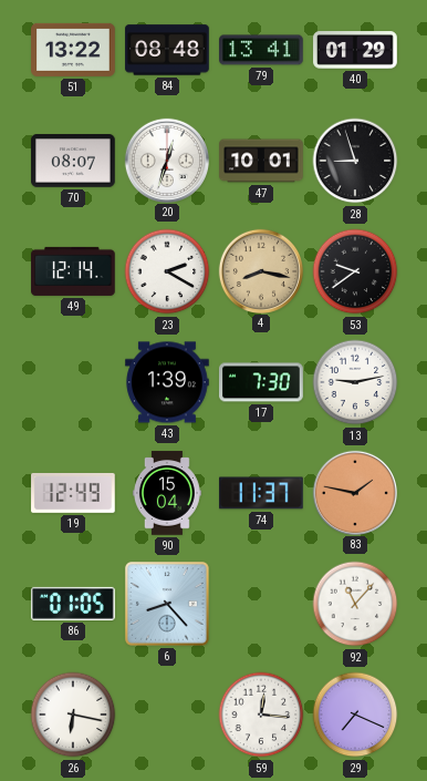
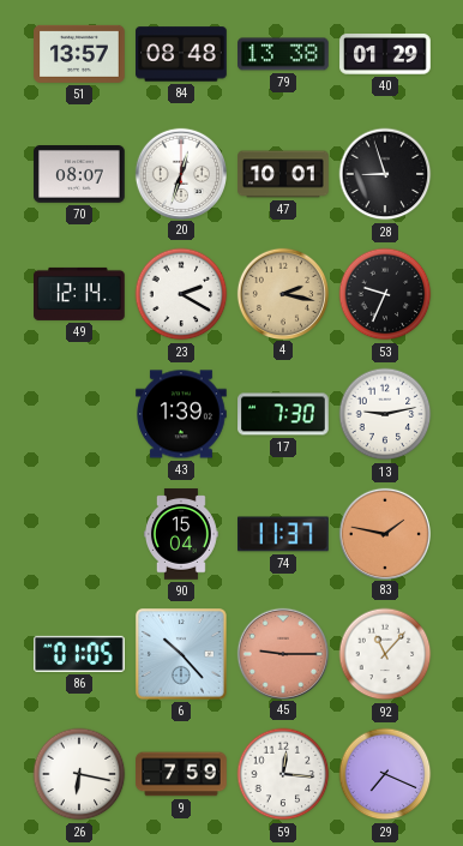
51: 13:22 -> 13:57
79: 13:41 -> 13:38
4: 8:17 -> 2:17
53: 9:39 -> 9:34
19: 12:49 -> none
6: 8:23 -> 10:23
45: none -> 9:15
9: none -> 7:59
